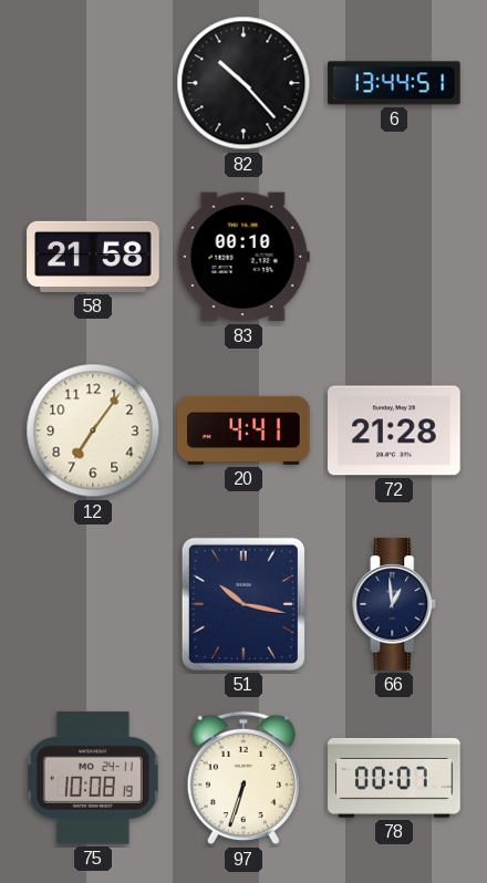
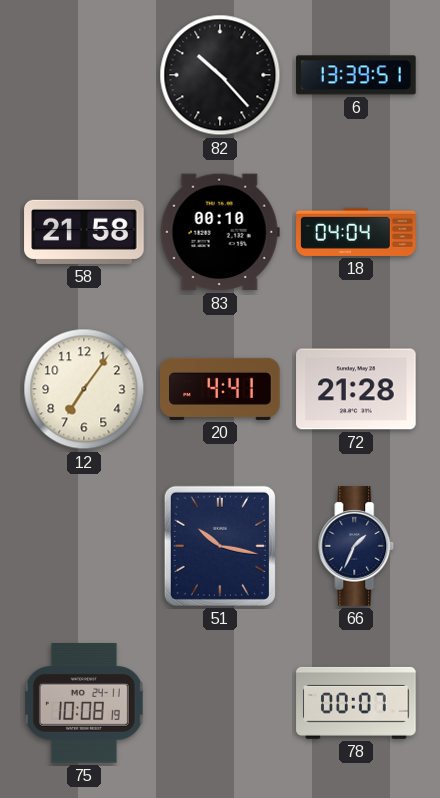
6: 13:44 -> 13:39
18: none -> 04:04
66: 12:59 -> 1:34
97: 6:33 -> none
